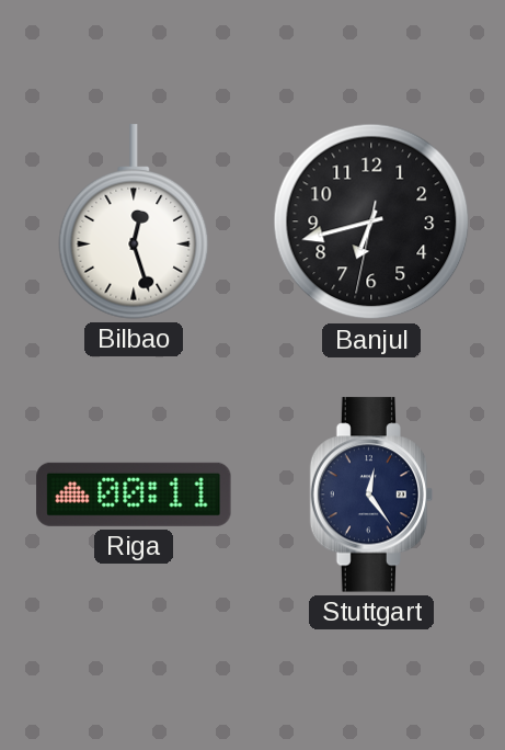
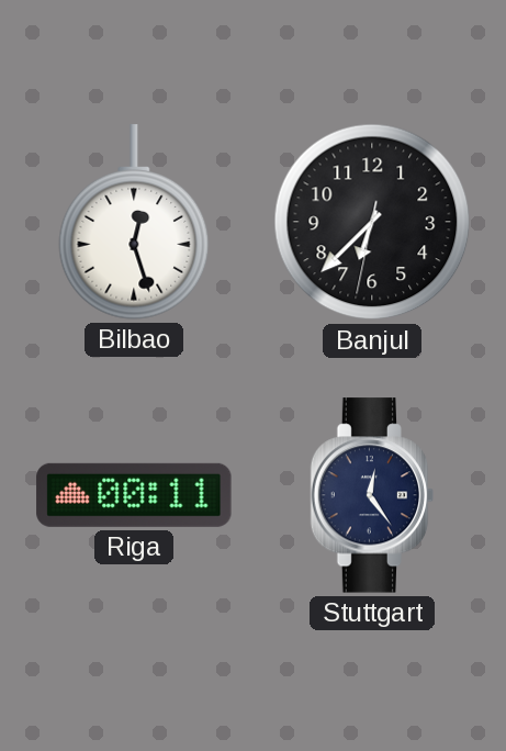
Banjul: 6:42 -> 6:37
